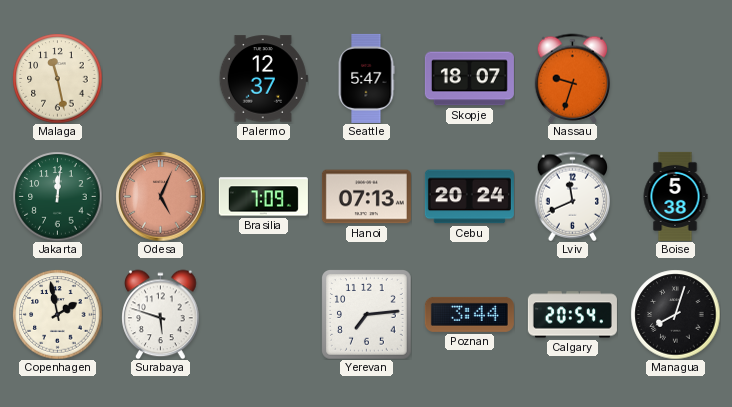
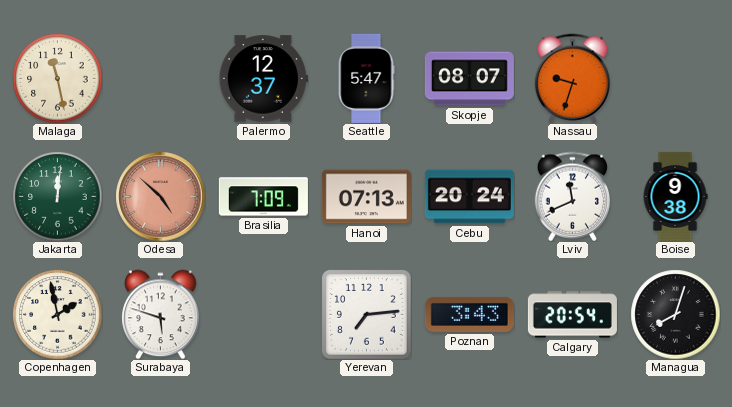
Skopje: 18:07 -> 08:07
Odesa: 5:04 -> 4:52
Boise: 5:38 -> 9:38
Poznan: 3:44 -> 3:43
